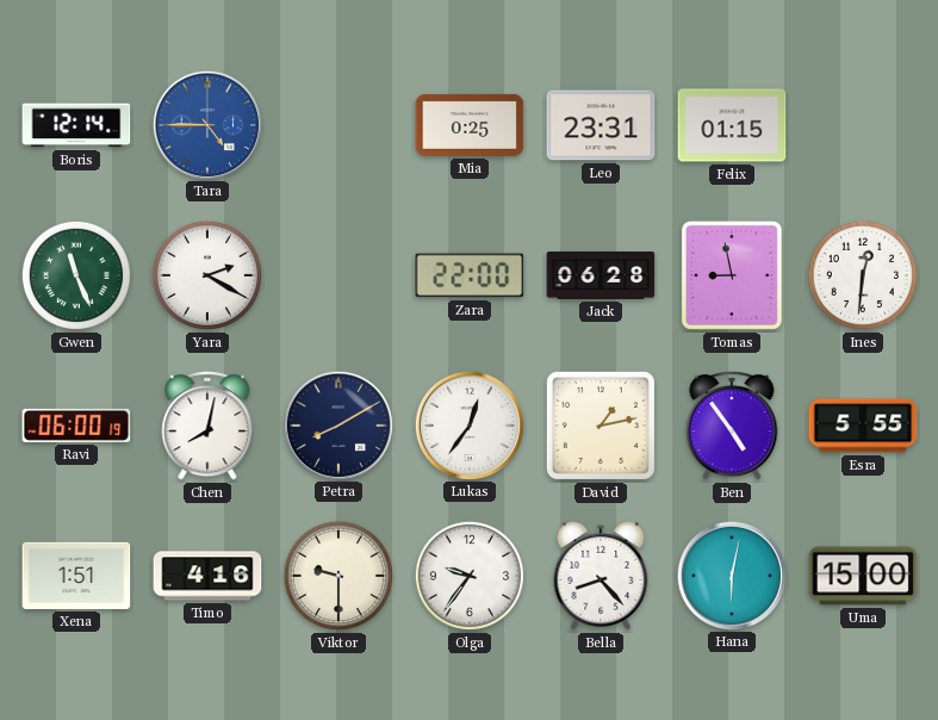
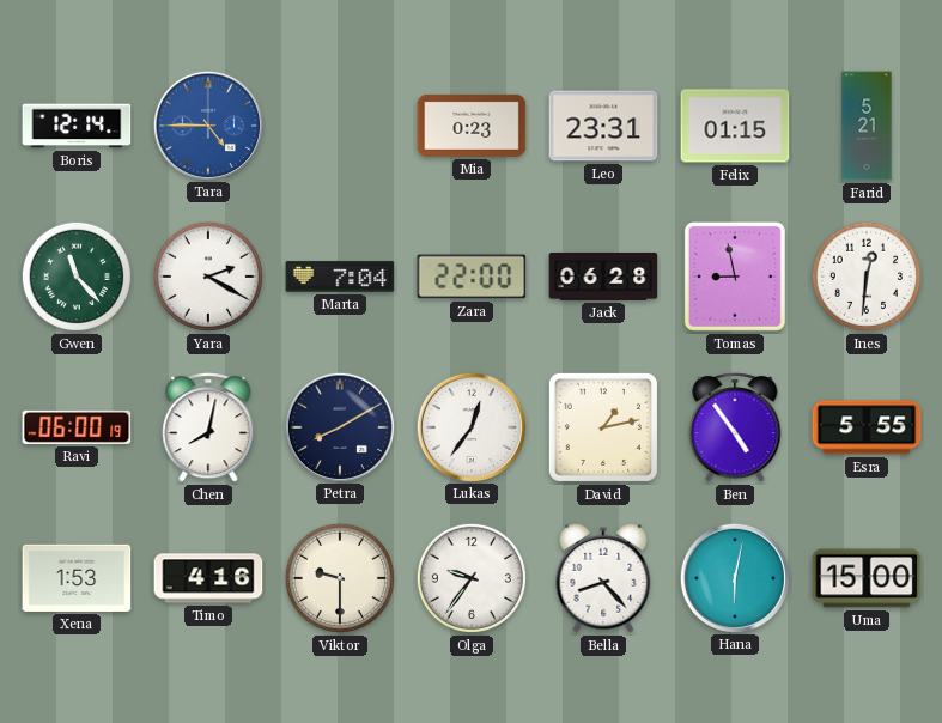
Mia: 0:25 -> 0:23
Farid: none -> 5:21
Gwen: 11:26 -> 11:23
Marta: none -> 7:04
Xena: 1:51 -> 1:53
